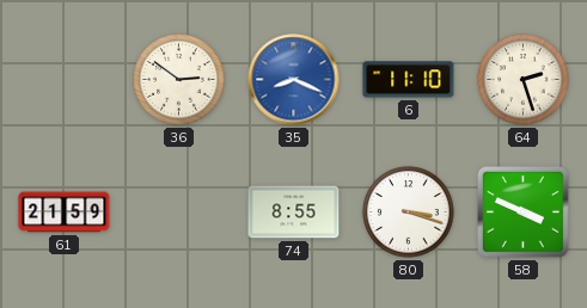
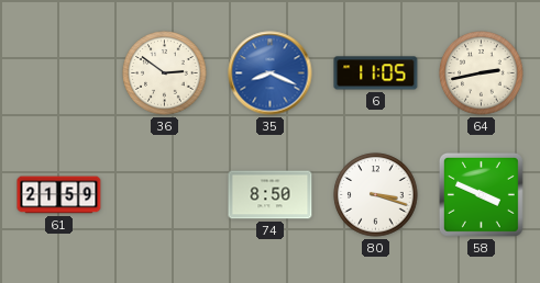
6: 11:10 -> 11:05
64: 2:27 -> 2:43
74: 8:55 -> 8:50
